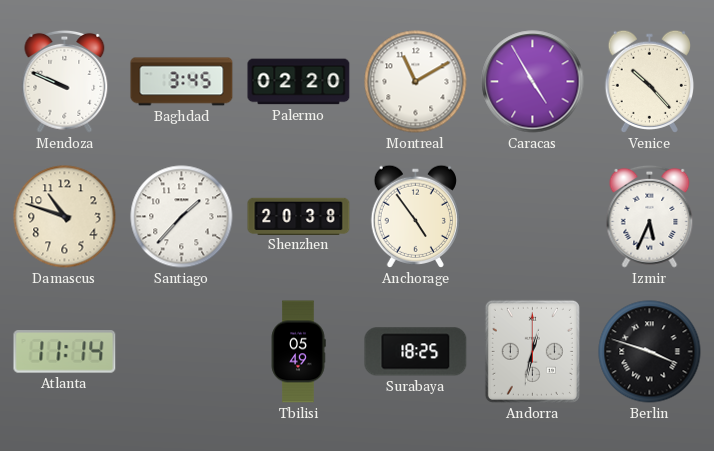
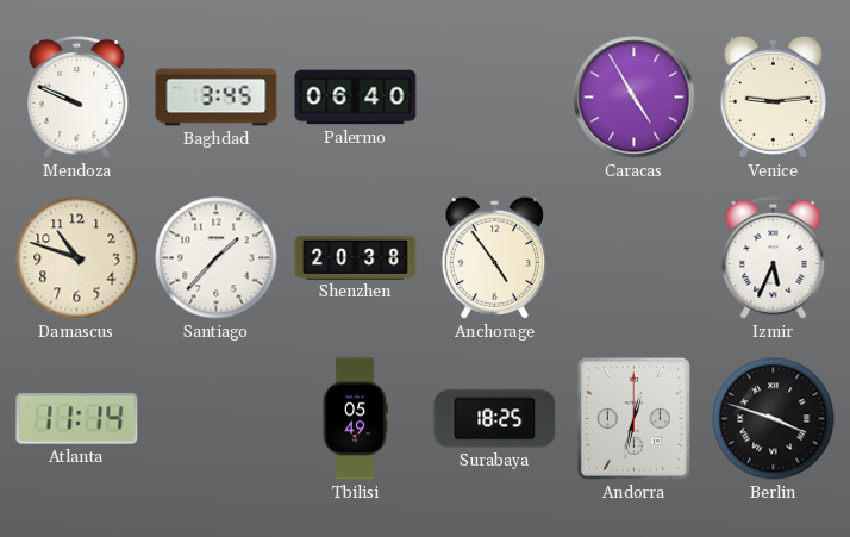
Palermo: 02:20 -> 06:40
Montreal: 11:10 -> none
Venice: 10:23 -> 9:14
